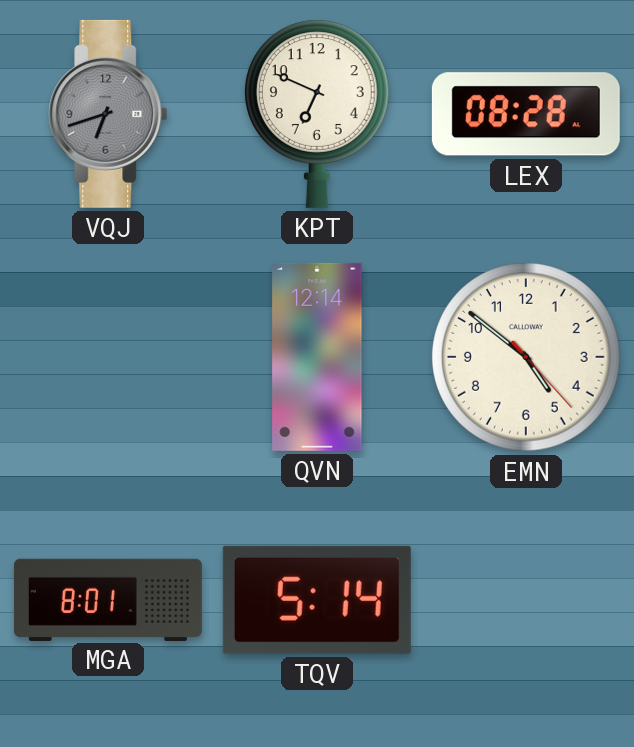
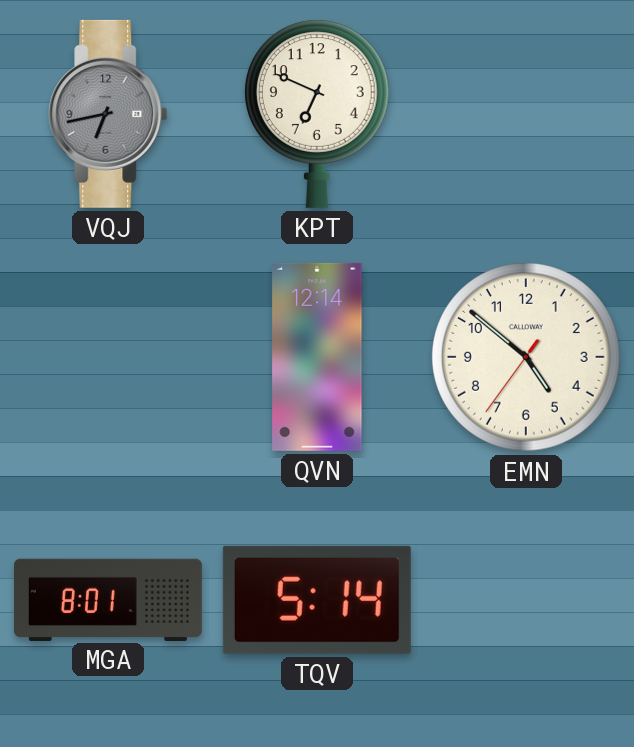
VQJ: 6:42 -> 6:43
LEX: 08:28 -> none
EMN: 4:51:23 -> 4:51:36
